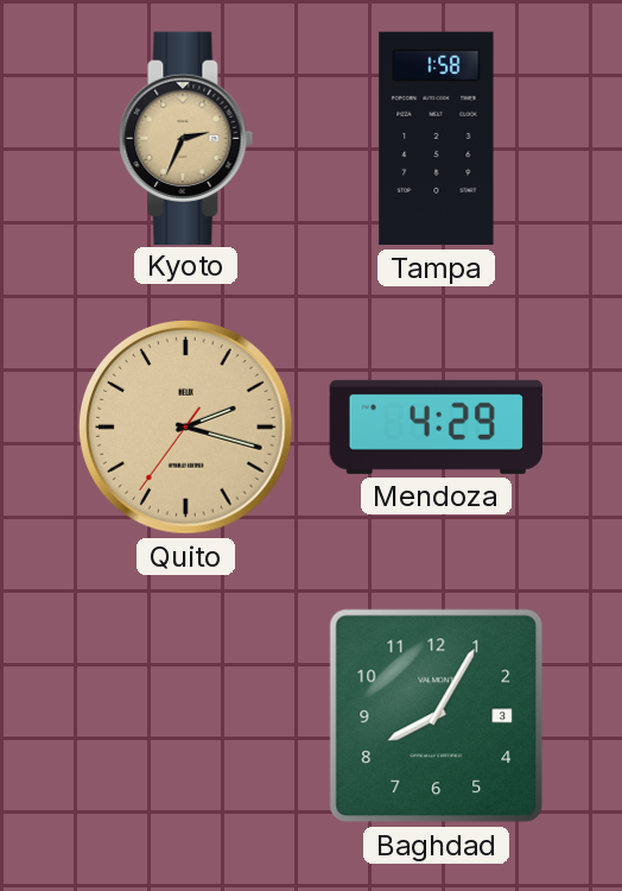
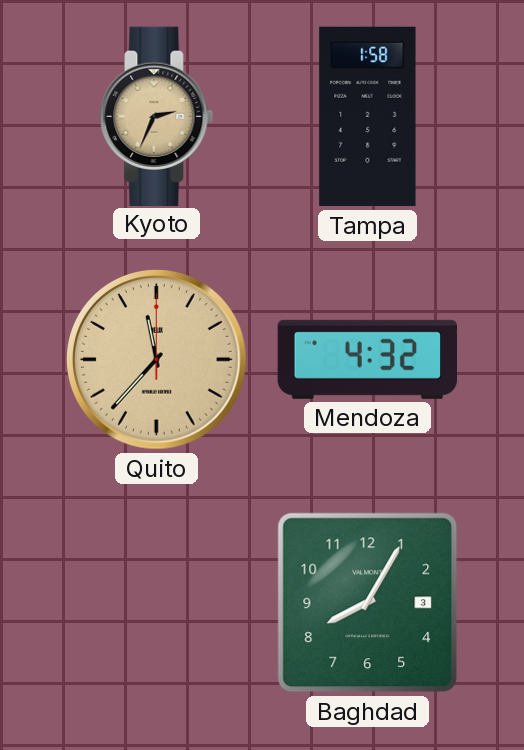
Quito: 2:17 -> 11:37
Mendoza: 4:29 -> 4:32
